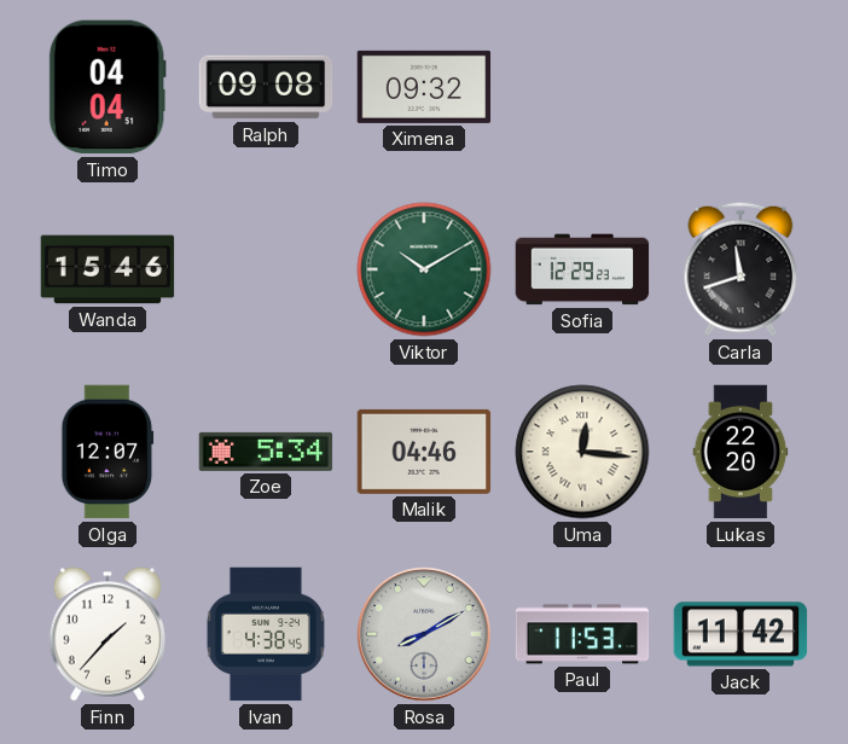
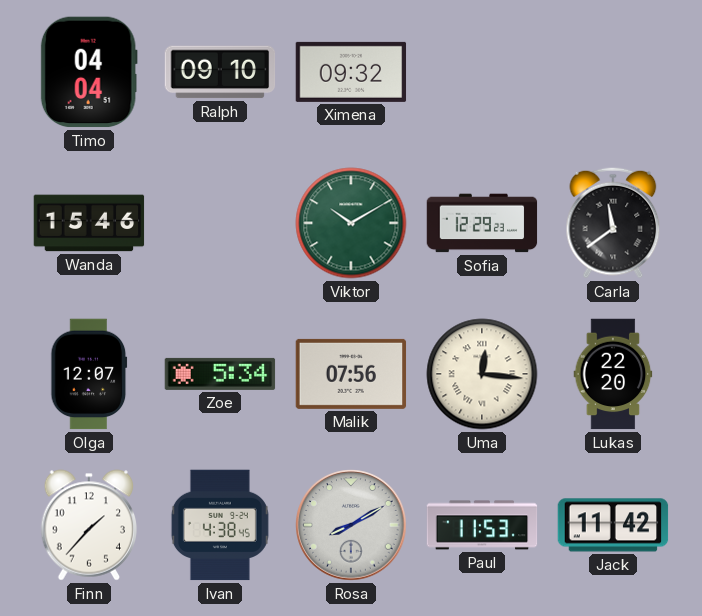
Ralph: 09:08 -> 09:10
Carla: 11:42 -> 11:39
Malik: 04:46 -> 07:56
